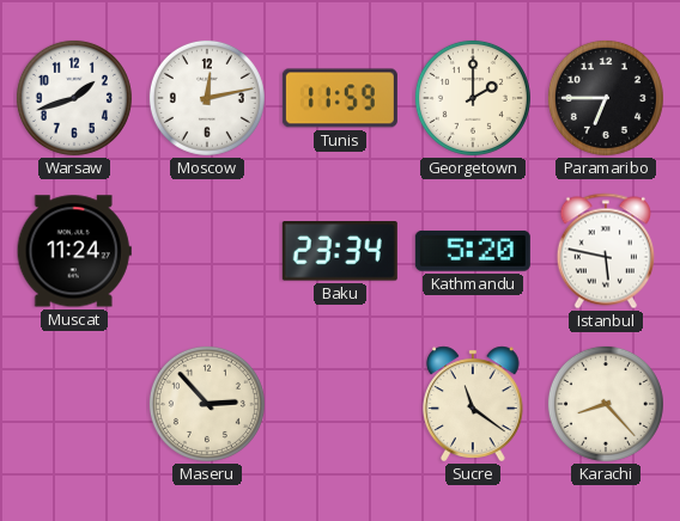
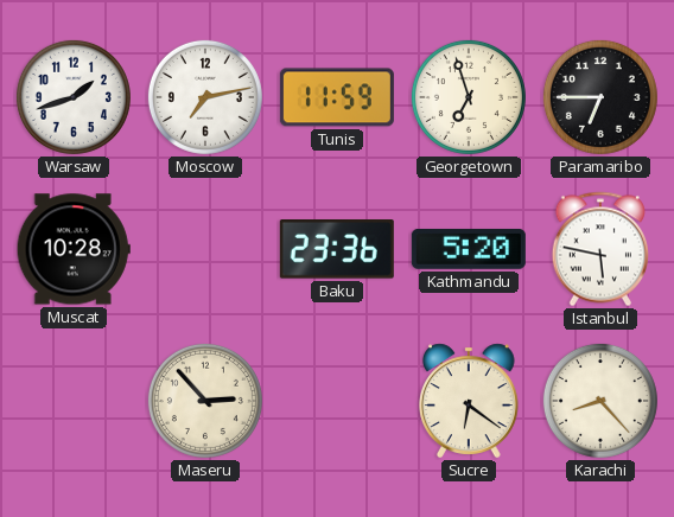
Moscow: 12:13 -> 7:13
Georgetown: 2:00 -> 6:57
Muscat: 11:24 -> 10:28
Baku: 23:34 -> 23:36
Sucre: 11:21 -> 6:21
